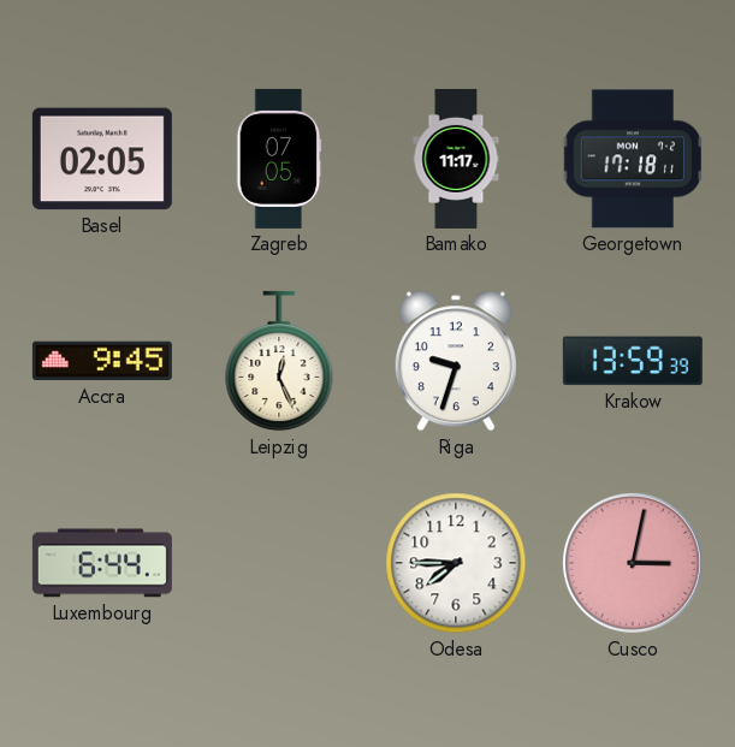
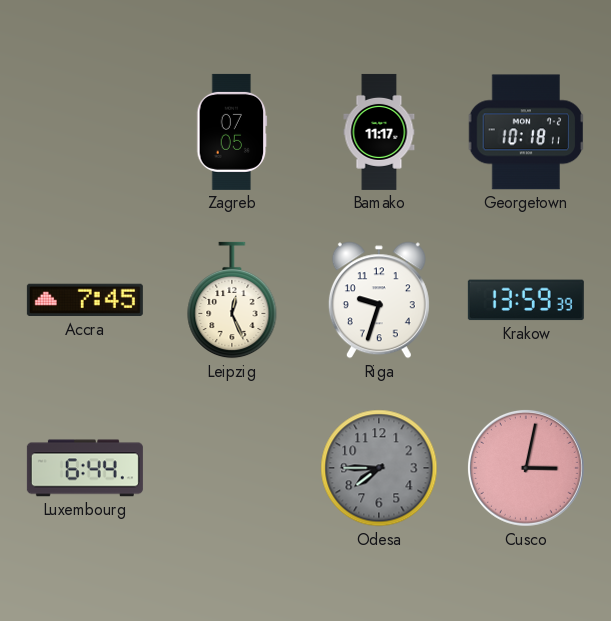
Basel: 02:05 -> none
Georgetown: 17:18 -> 10:18
Accra: 9:45 -> 7:45
Odesa dial: white -> grey
